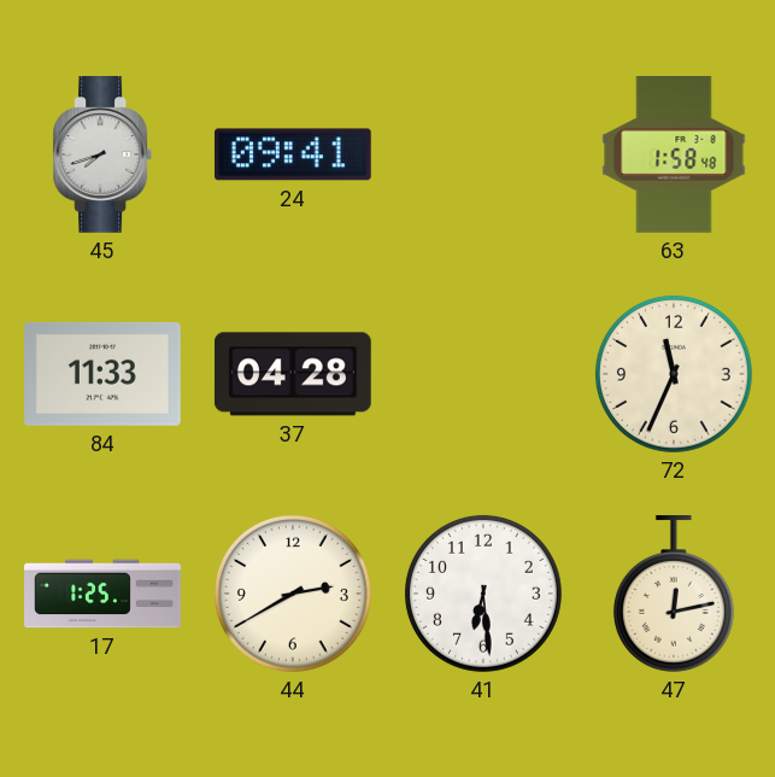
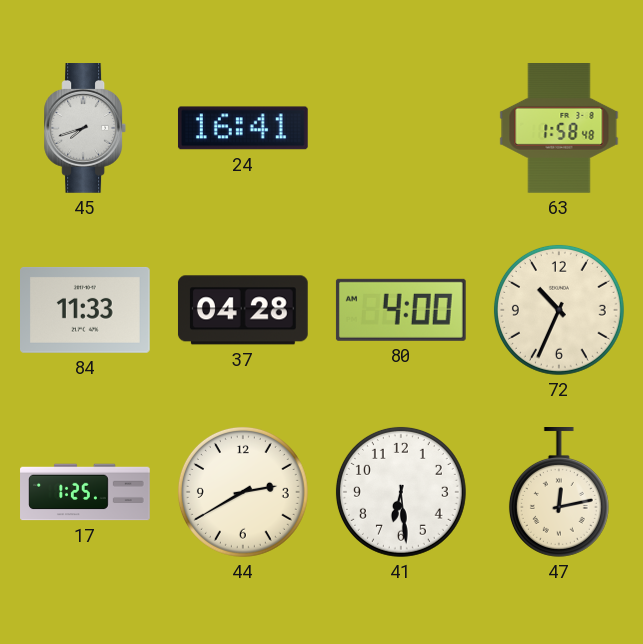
24: 09:41 -> 16:41
80: none -> 4:00
72: 11:34 -> 10:34
